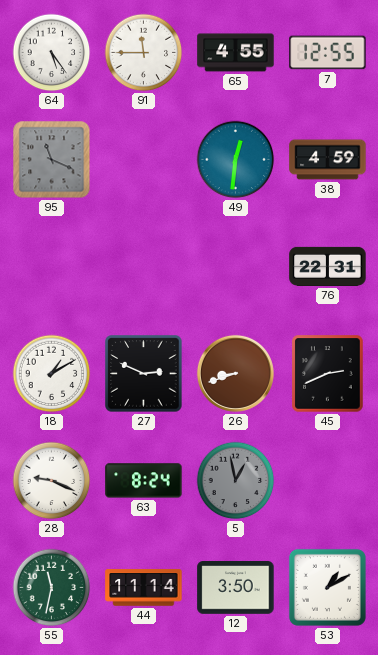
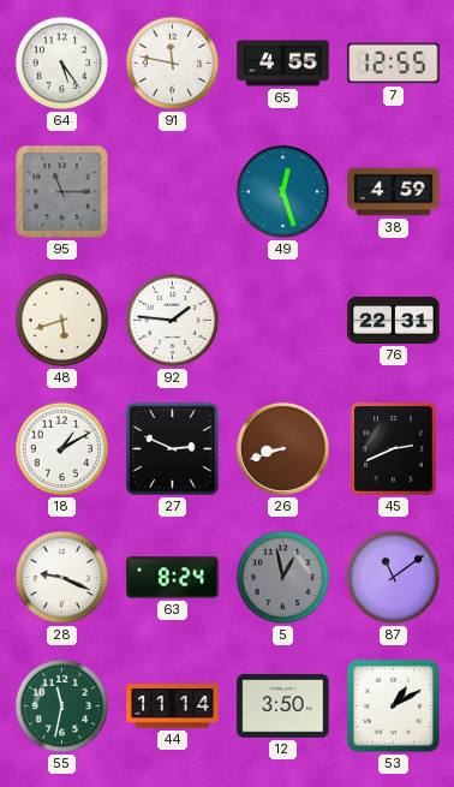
91: 11:45 -> 11:47
95: 11:19 -> 11:15
49: 12:31 -> 12:27
48: none -> 5:42
92: none -> 1:46
87: none -> 11:09
